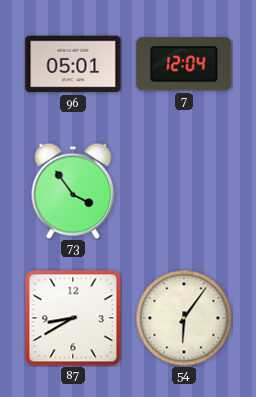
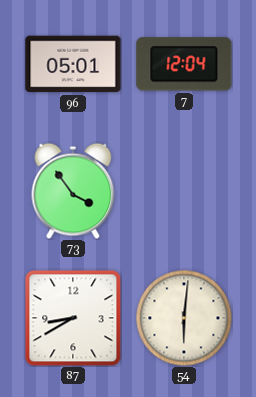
54: 6:06 -> 6:01
